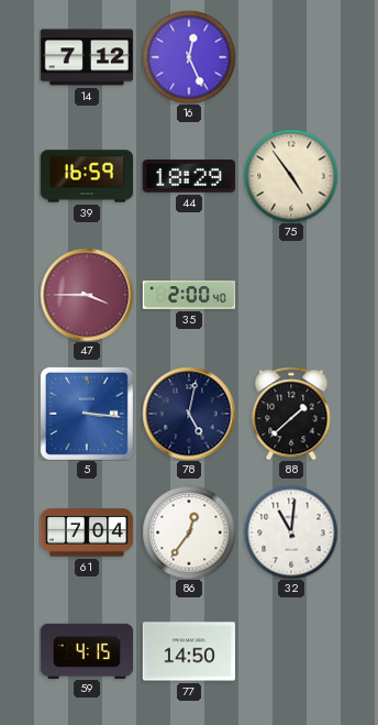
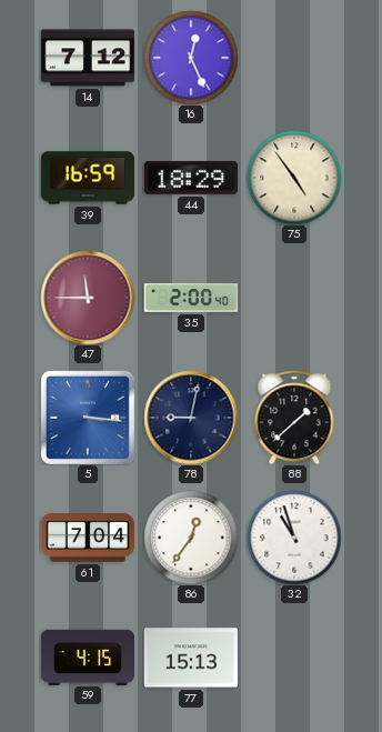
47: 3:45 -> 11:45
78: 5:02 -> 9:02
32: 11:01 -> 10:57
77: 14:50 -> 15:13
